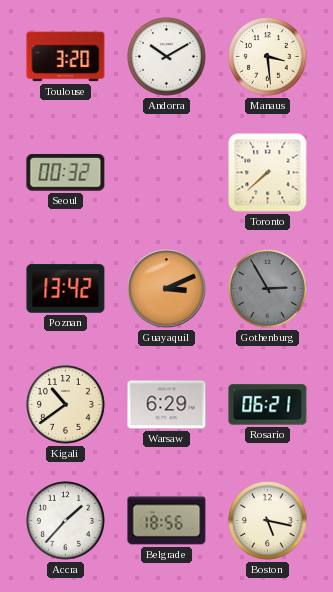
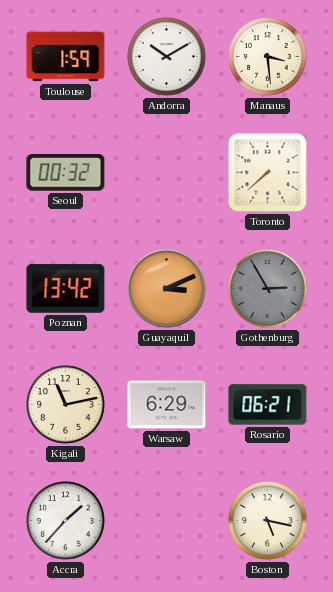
Toulouse: 3:20 -> 1:59
Kigali: 10:39 -> 11:13
Belgrade: 18:56 -> none
